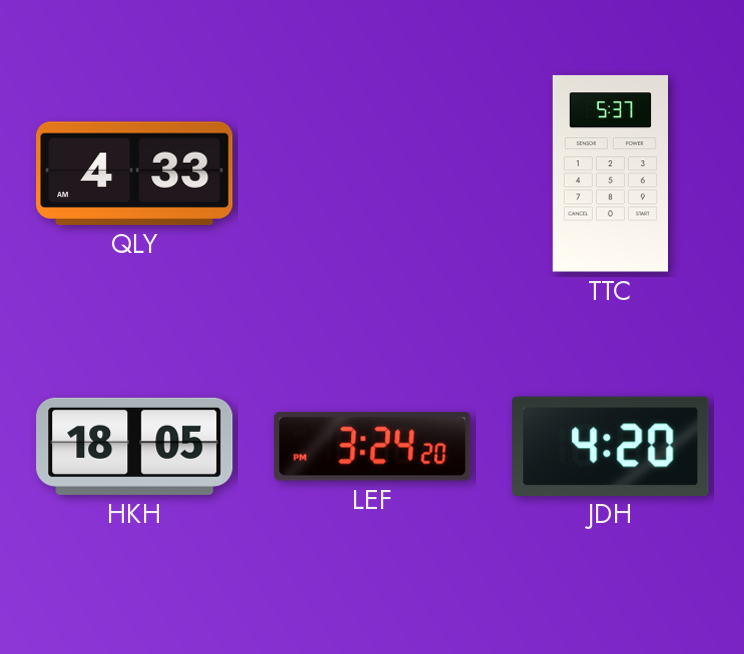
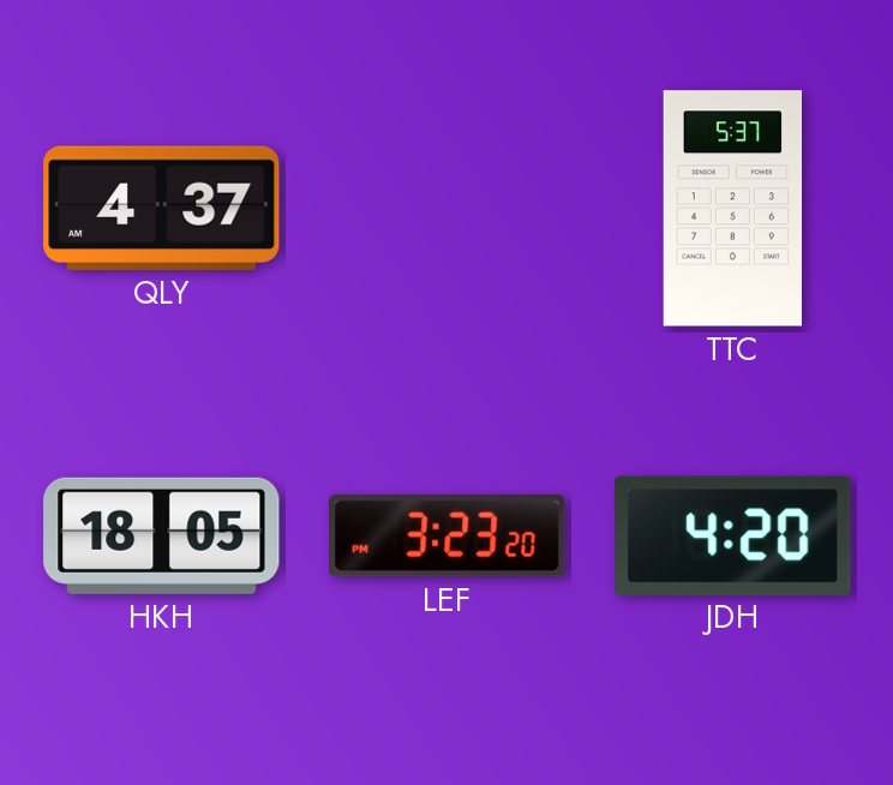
QLY: 4:33 -> 4:37
LEF: 3:24 -> 3:23
